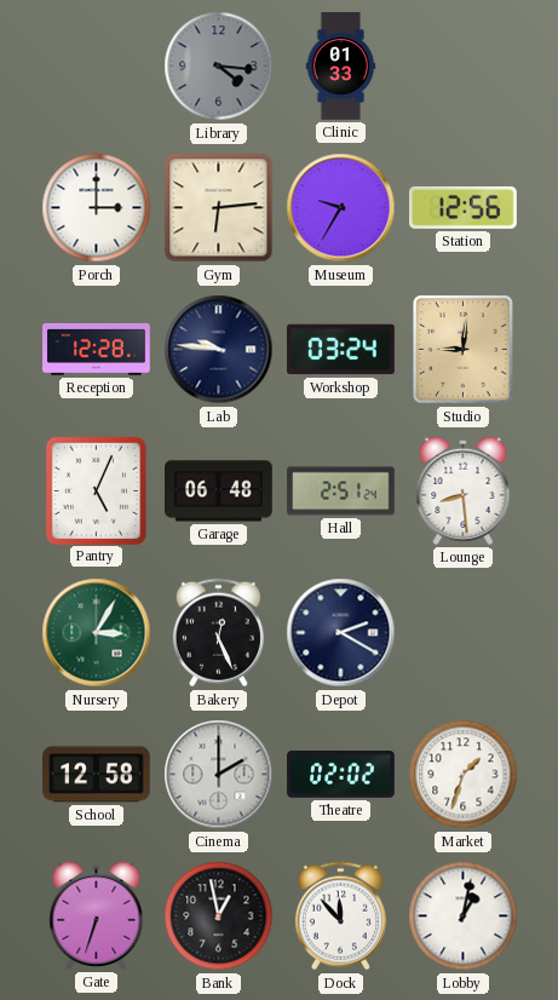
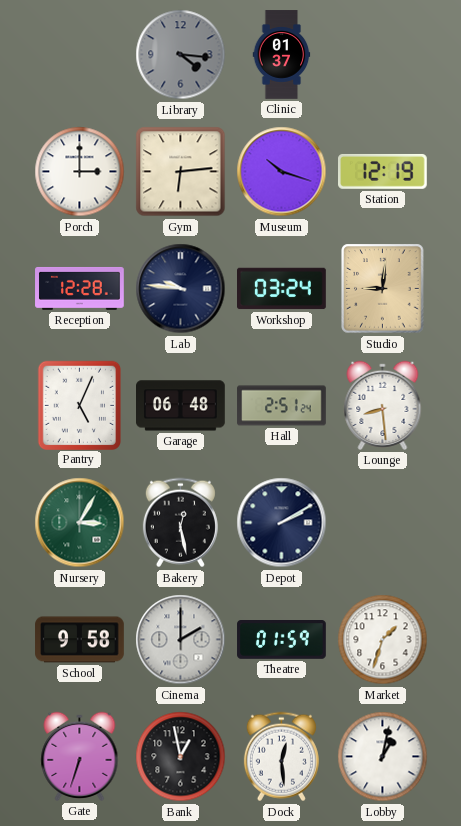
Clinic: 01:33 -> 01:37
Museum: 9:35 -> 10:18
Station: 12:56 -> 12:19
Bakery: 12:26 -> 12:28
Depot: 2:20 -> 2:10
School: 12:58 -> 9:58
Theatre: 02:02 -> 01:59
Dock: 11:53 -> 12:29
